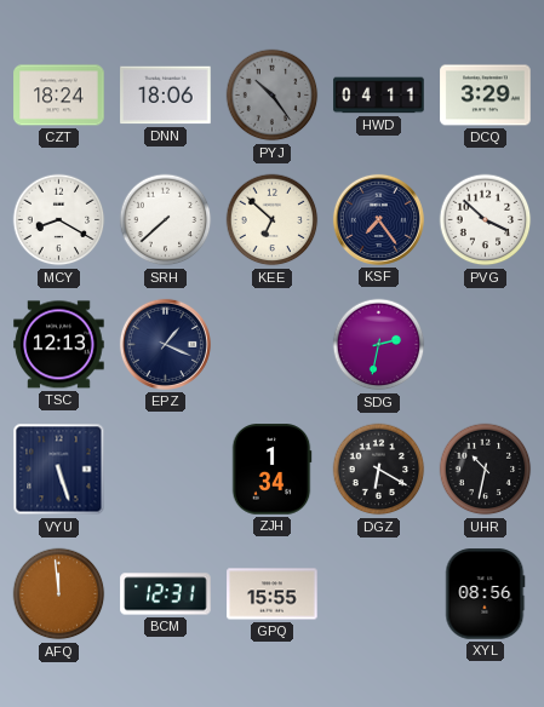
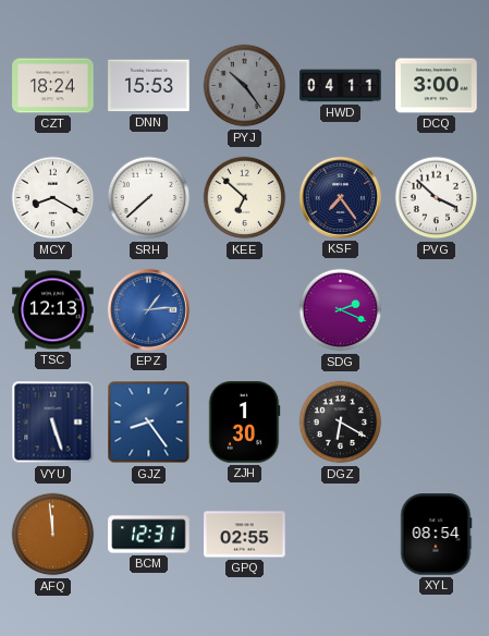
DNN: 18:06 -> 15:53
DCQ: 3:29 -> 3:00
EPZ: 1:19 -> 1:14
EPZ dial: navy -> blue
SDG: 2:32 -> 2:19
GJZ: none -> 8:24
ZJH: 1:34 -> 1:30
UHR: 10:32 -> none
GPQ: 15:55 -> 02:55
XYL: 08:56 -> 08:54
